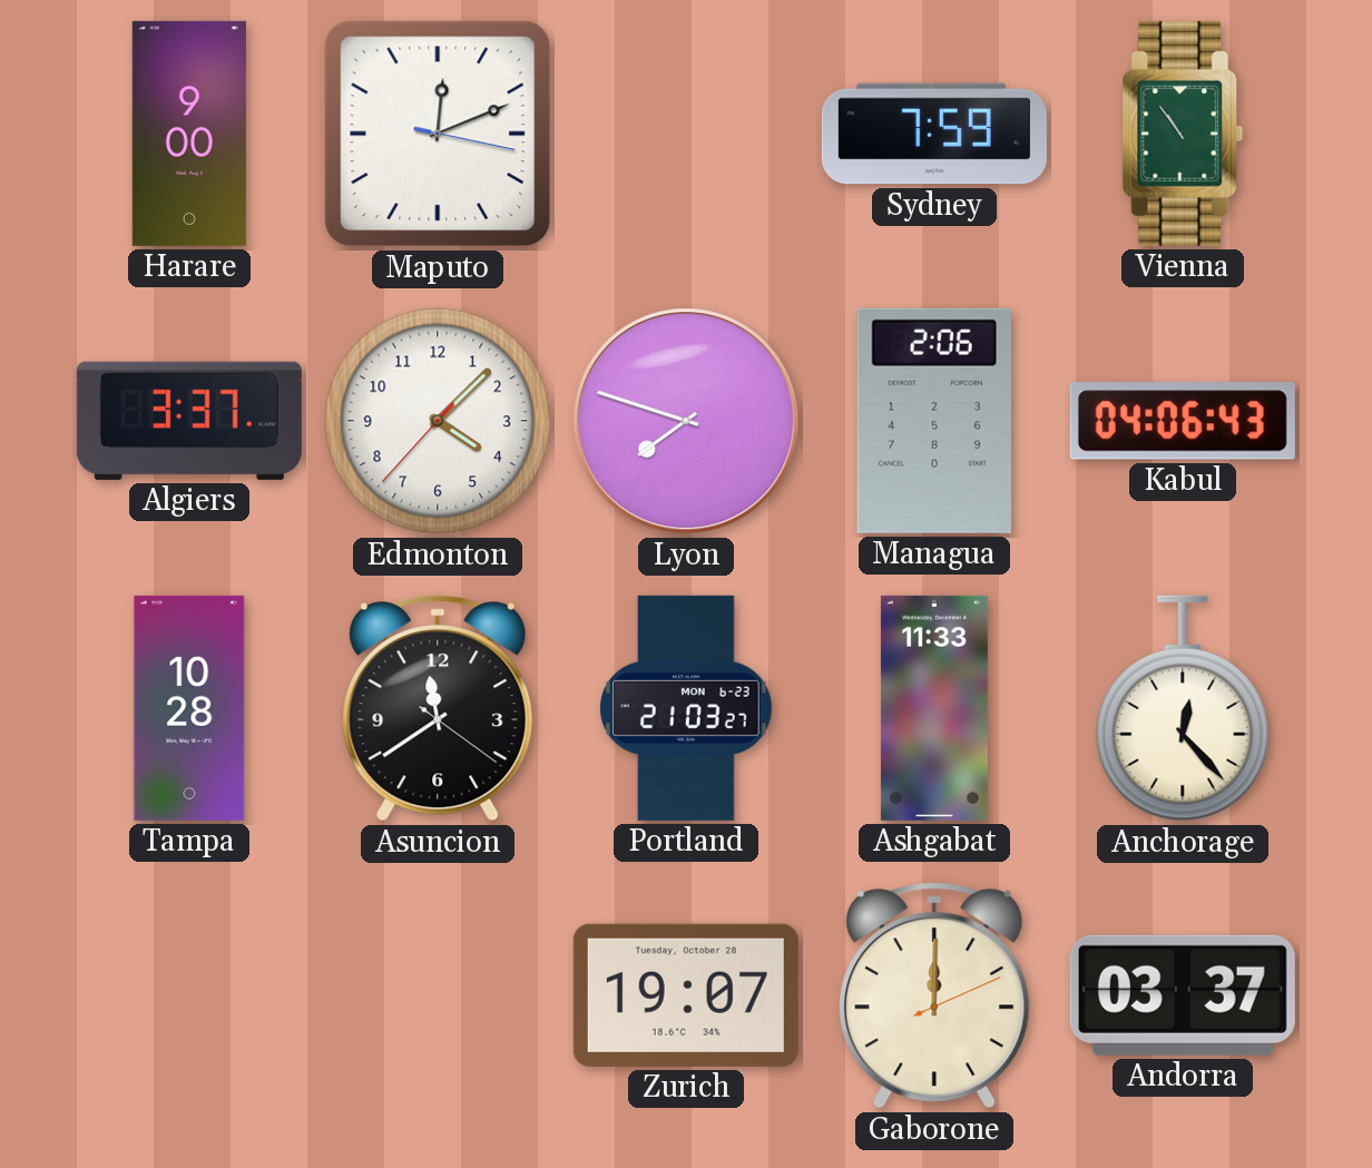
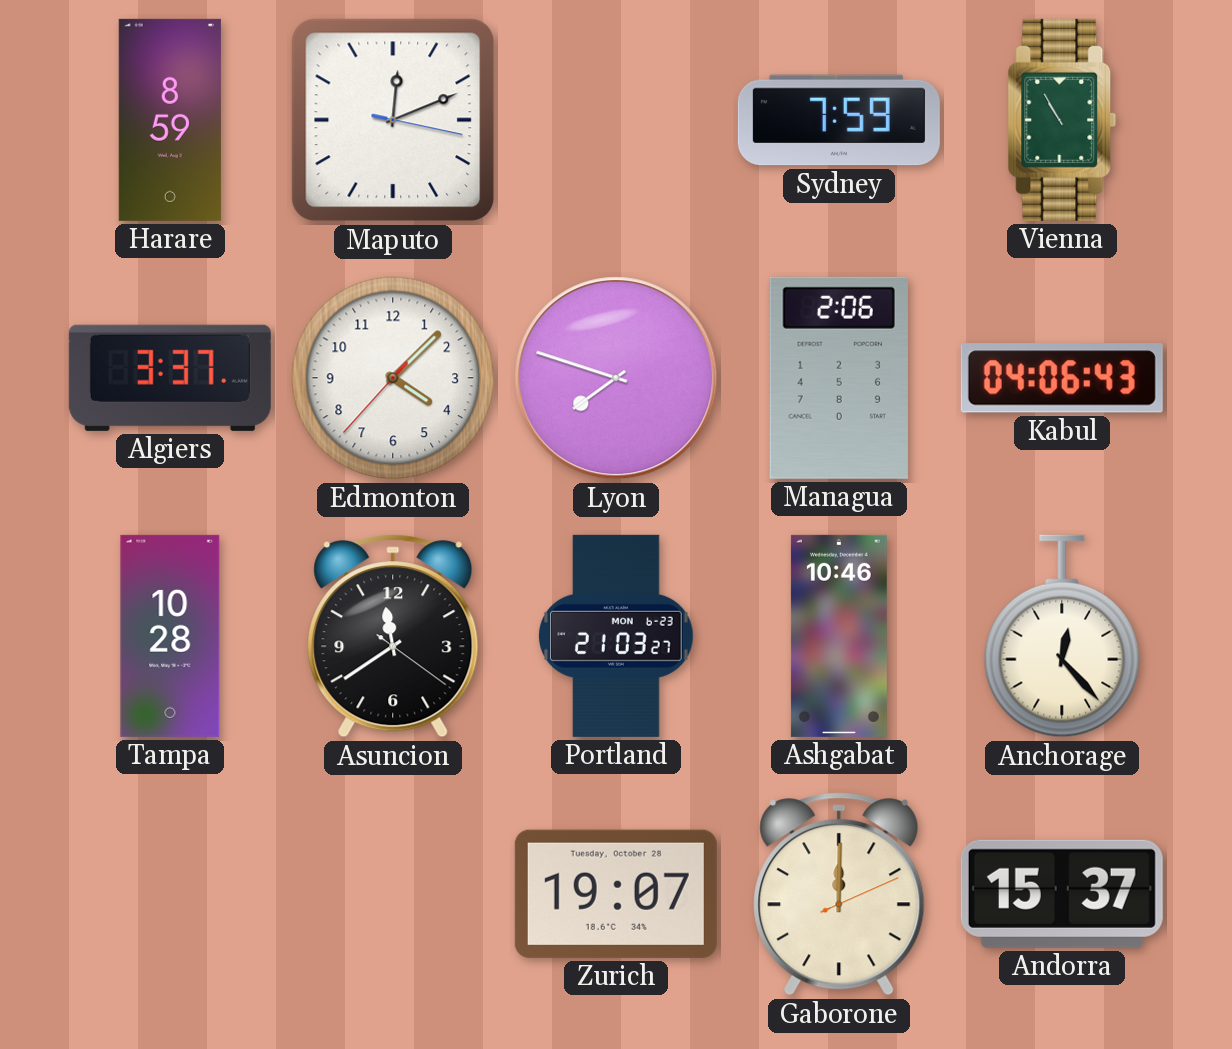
Harare: 9:00 -> 8:59
Vienna: 10:54 -> 10:55
Ashgabat: 11:33 -> 10:46
Andorra: 03:37 -> 15:37
